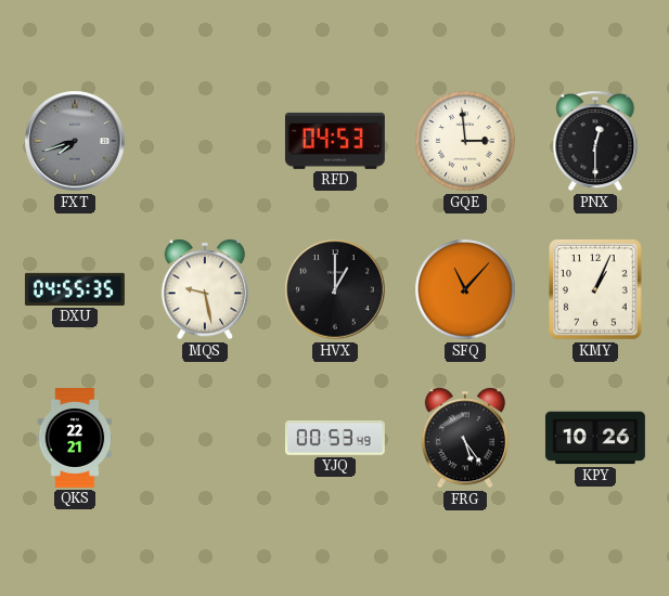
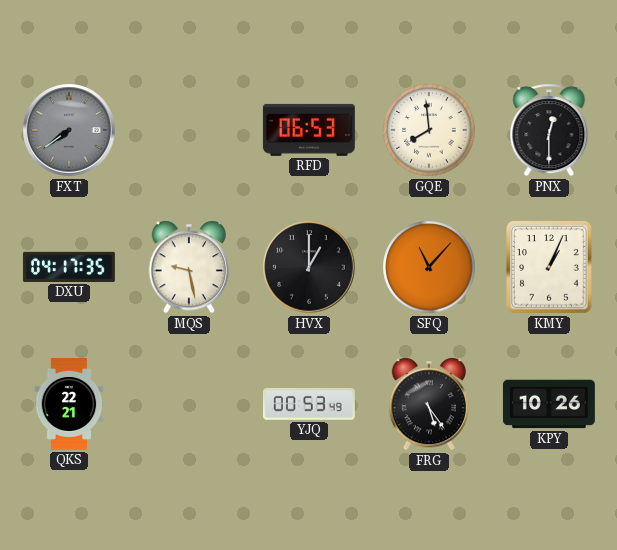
FXT: 7:42 -> 7:39
RFD: 04:53 -> 06:53
GQE: 2:59 -> 7:59
DXU: 04:55 -> 04:17
